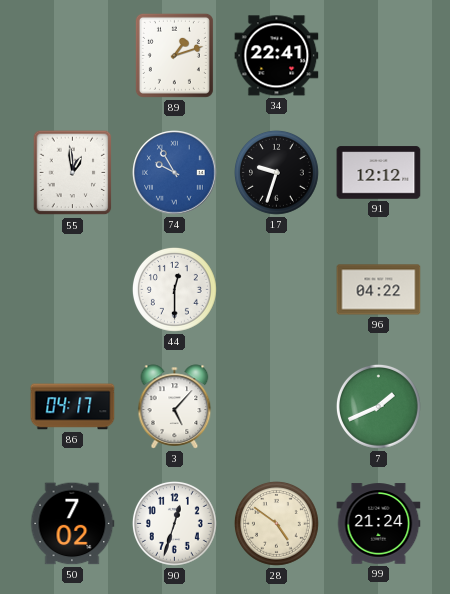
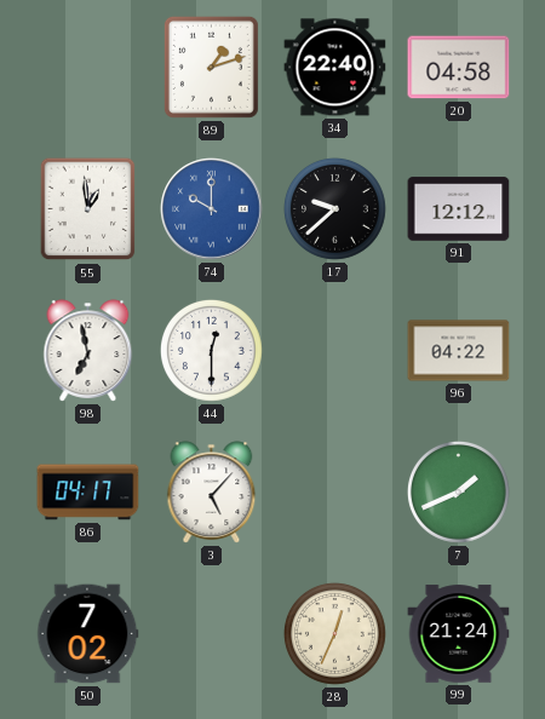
34: 22:41 -> 22:40
20: none -> 04:58
74: 9:55 -> 10:00
17: 9:33 -> 9:38
98: none -> 6:58
90: 12:33 -> none
28: 4:51 -> 12:34
